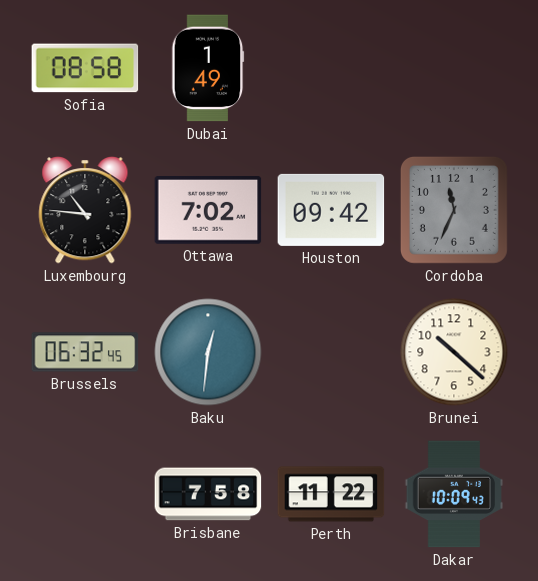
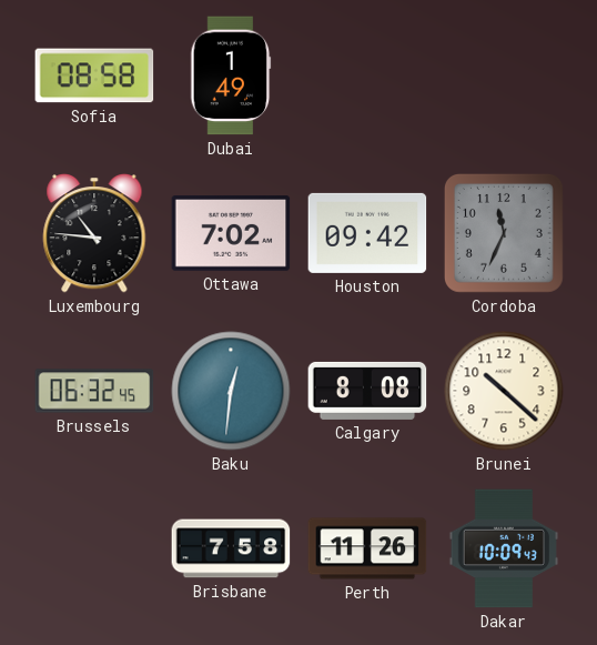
Calgary: none -> 8:08
Perth: 11:22 -> 11:26
